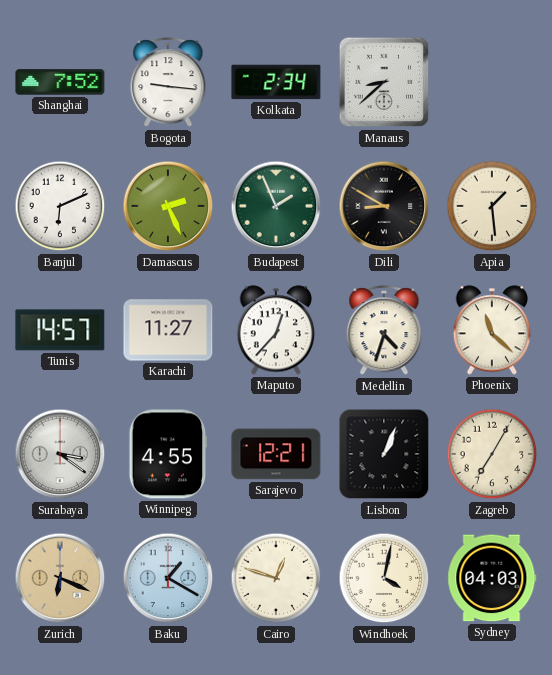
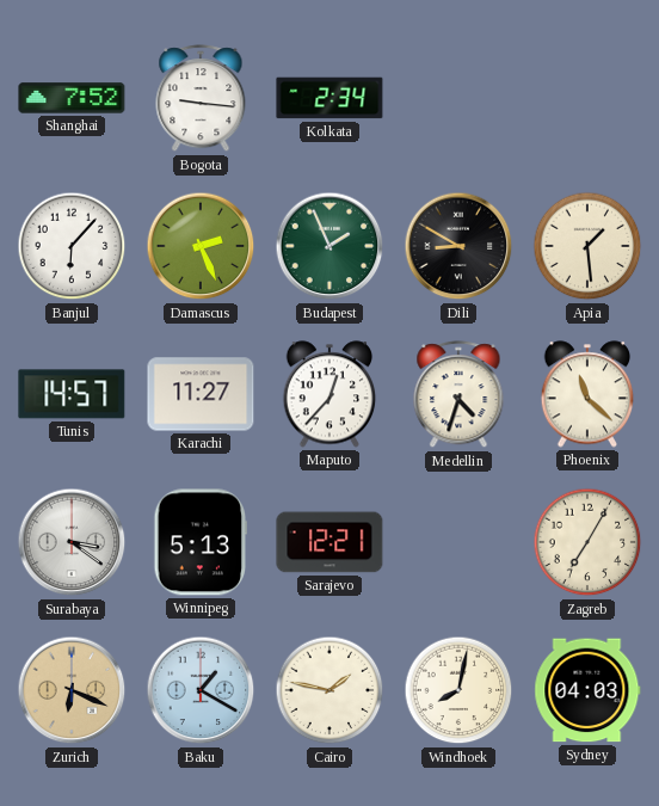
Manaus: 8:38 -> none
Banjul: 6:11 -> 6:07
Winnipeg: 4:55 -> 5:13
Lisbon: 1:04 -> none
Cairo: 12:48 -> 1:47
Windhoek: 4:02 -> 8:02
